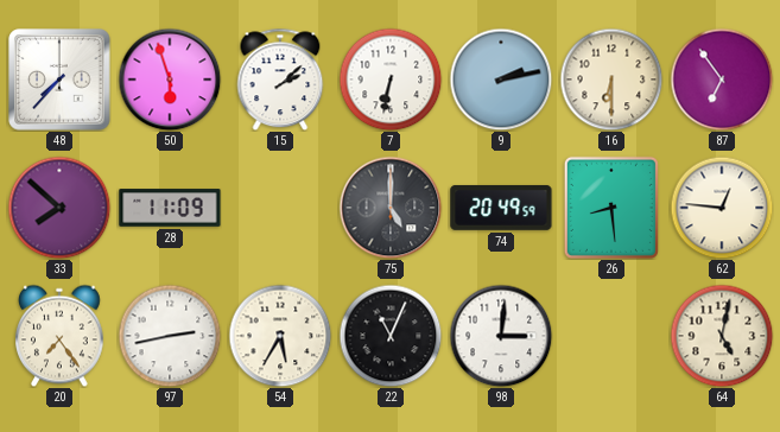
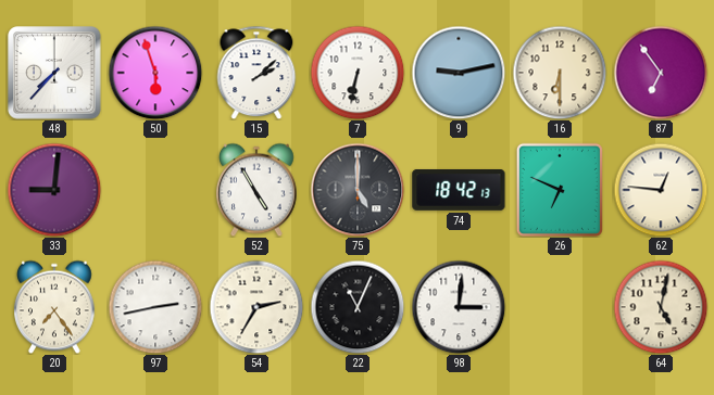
9: 2:13 -> 9:13
33: 7:52 -> 9:01
28: 11:09 -> none
52: none -> 4:55
74: 20:49 -> 18:42
26: 8:29 -> 6:49
54: 5:35 -> 2:35
